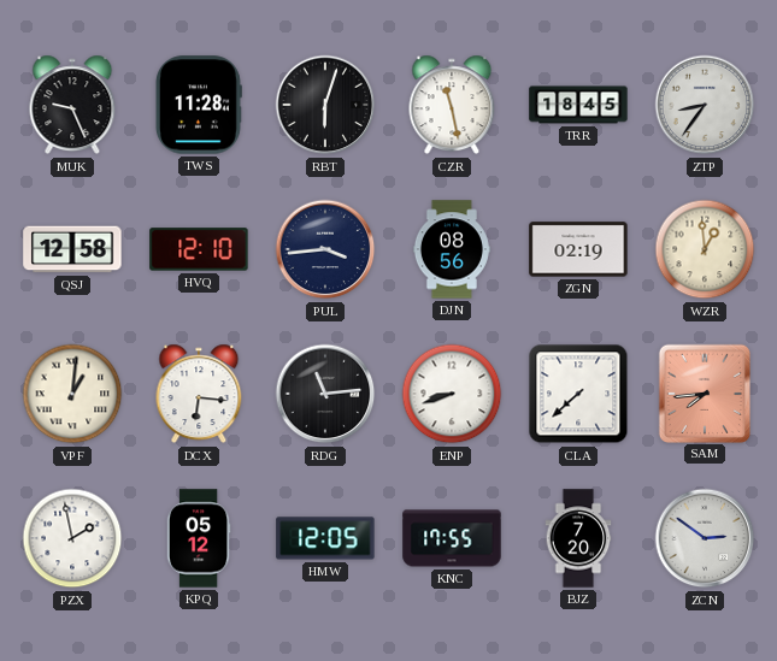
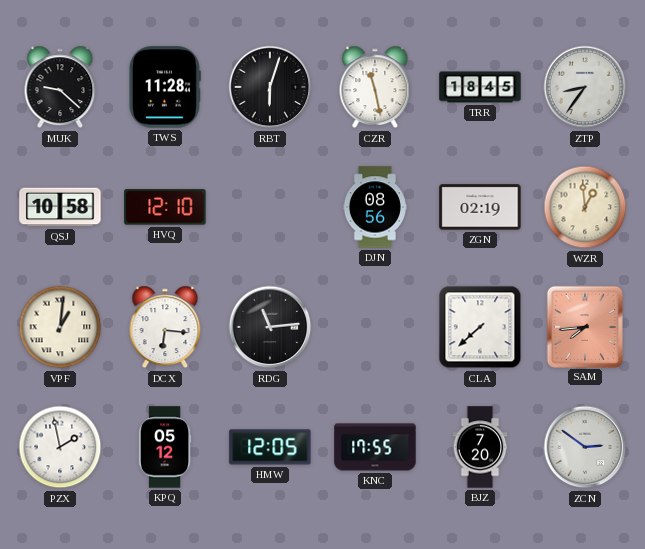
MUK: 9:26 -> 9:22
QSJ: 12:58 -> 10:58
PUL: 3:44 -> none
ENP: 8:42 -> none
